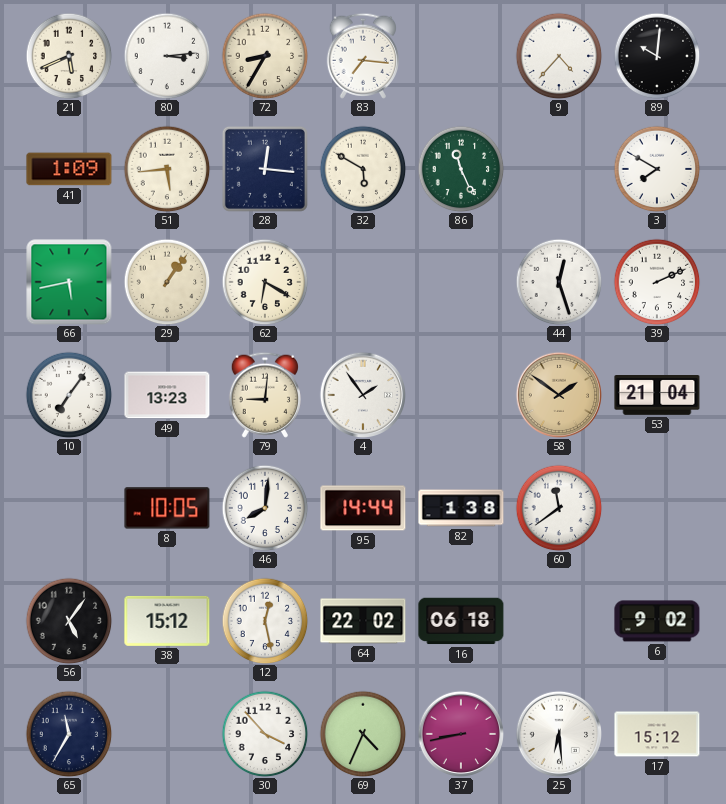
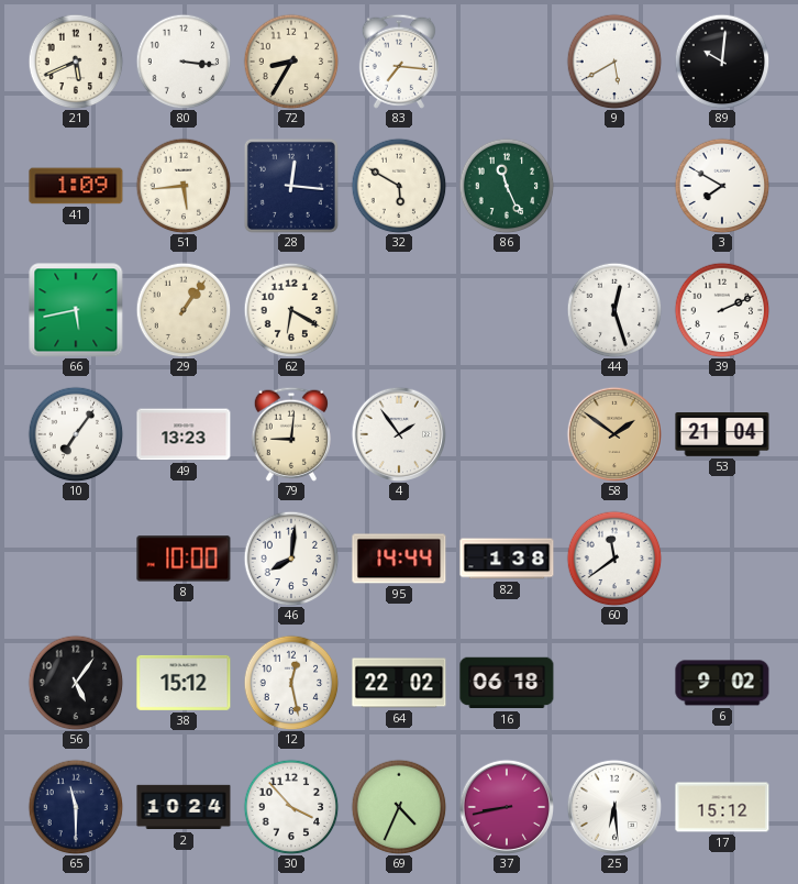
80: 3:14 -> 3:16
9: 4:37 -> 5:40
8: 10:05 -> 10:00
65: 11:35 -> 11:30
2: none -> 10:24
